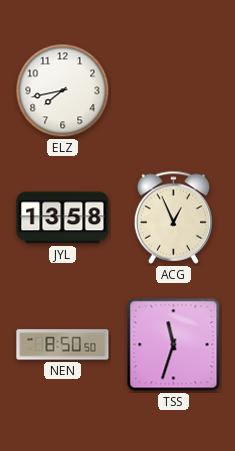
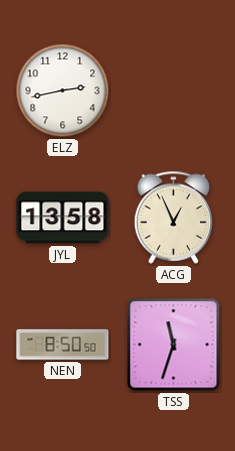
ELZ: 7:43 -> 2:43
